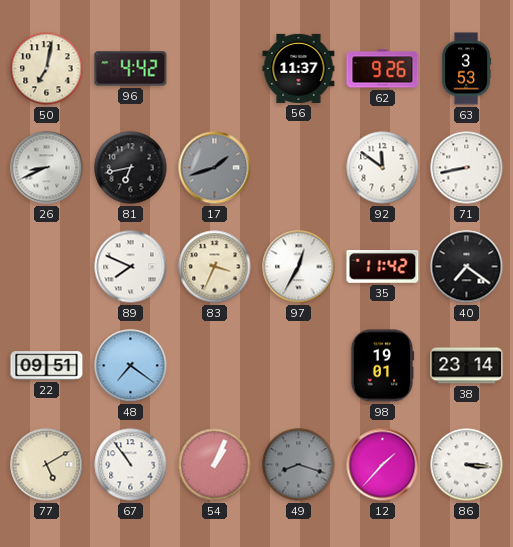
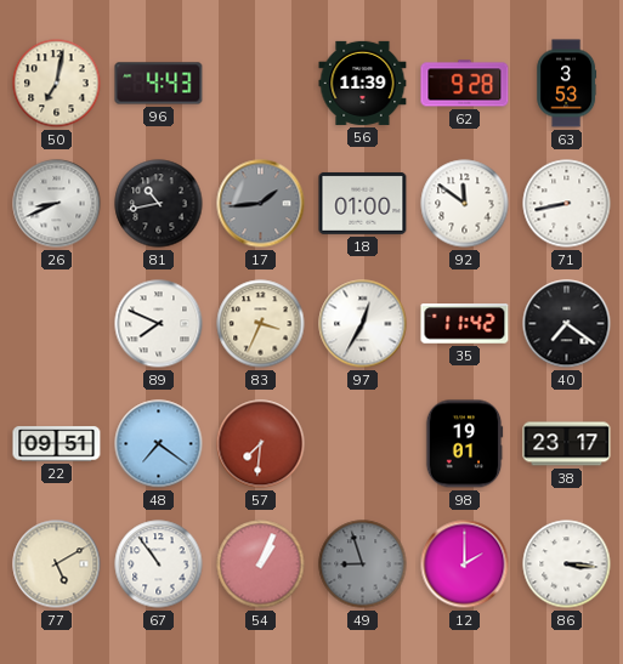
96: 4:42 -> 4:43
56: 11:37 -> 11:39
62: 9:26 -> 9:28
81: 6:43 -> 10:43
17: 1:42 -> 1:44
18: none -> 01:00
57: none -> 7:31
38: 23:14 -> 23:17
49: 8:18 -> 8:57
12: 1:37 -> 2:00
